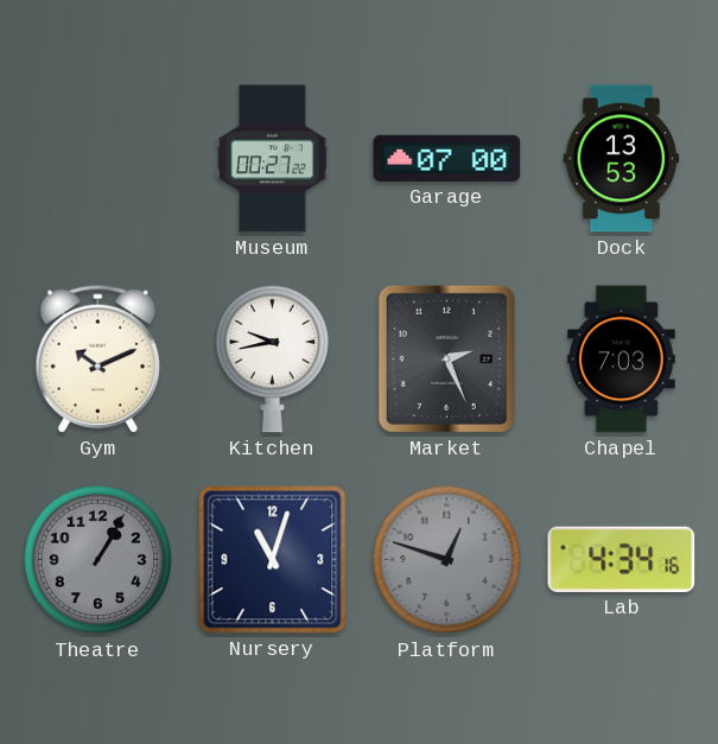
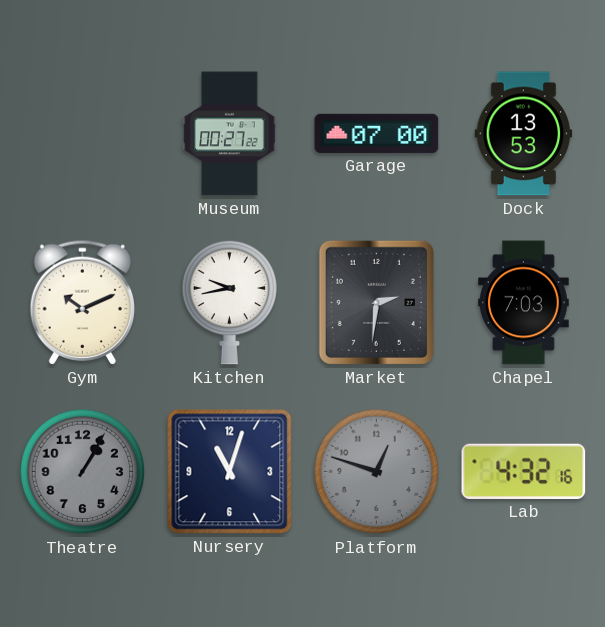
Market: 2:26 -> 2:31
Lab: 4:34 -> 4:32
